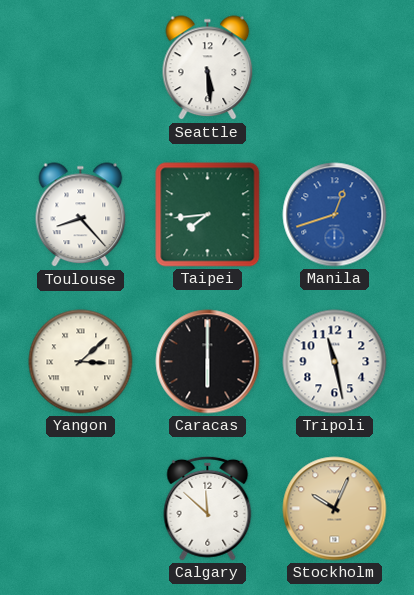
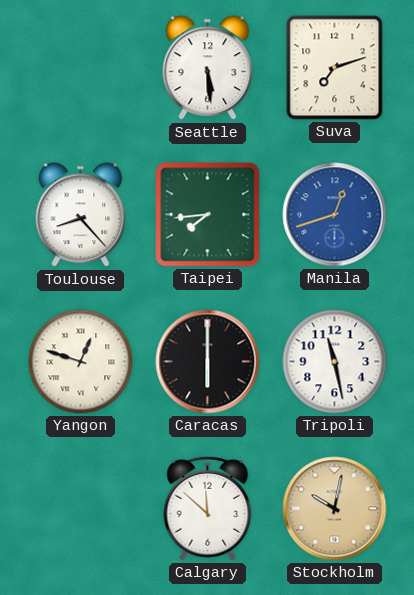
Suva: none -> 7:12
Yangon: 3:08 -> 12:48
Stockholm: 10:04 -> 10:02
